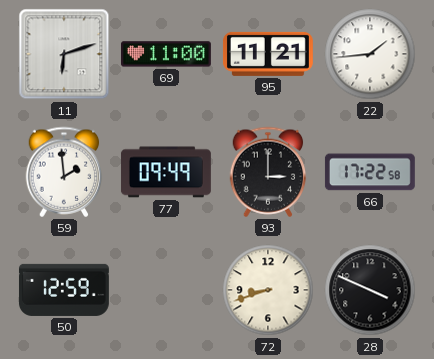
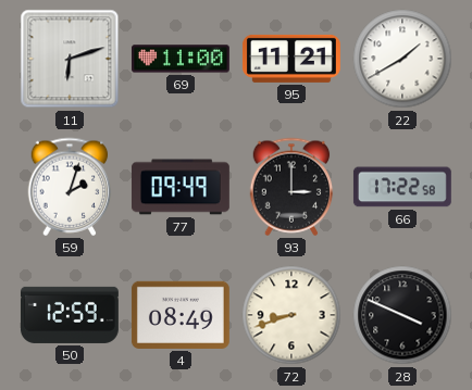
22: 1:44 -> 1:40
59: 1:59 -> 2:03
4: none -> 08:49
